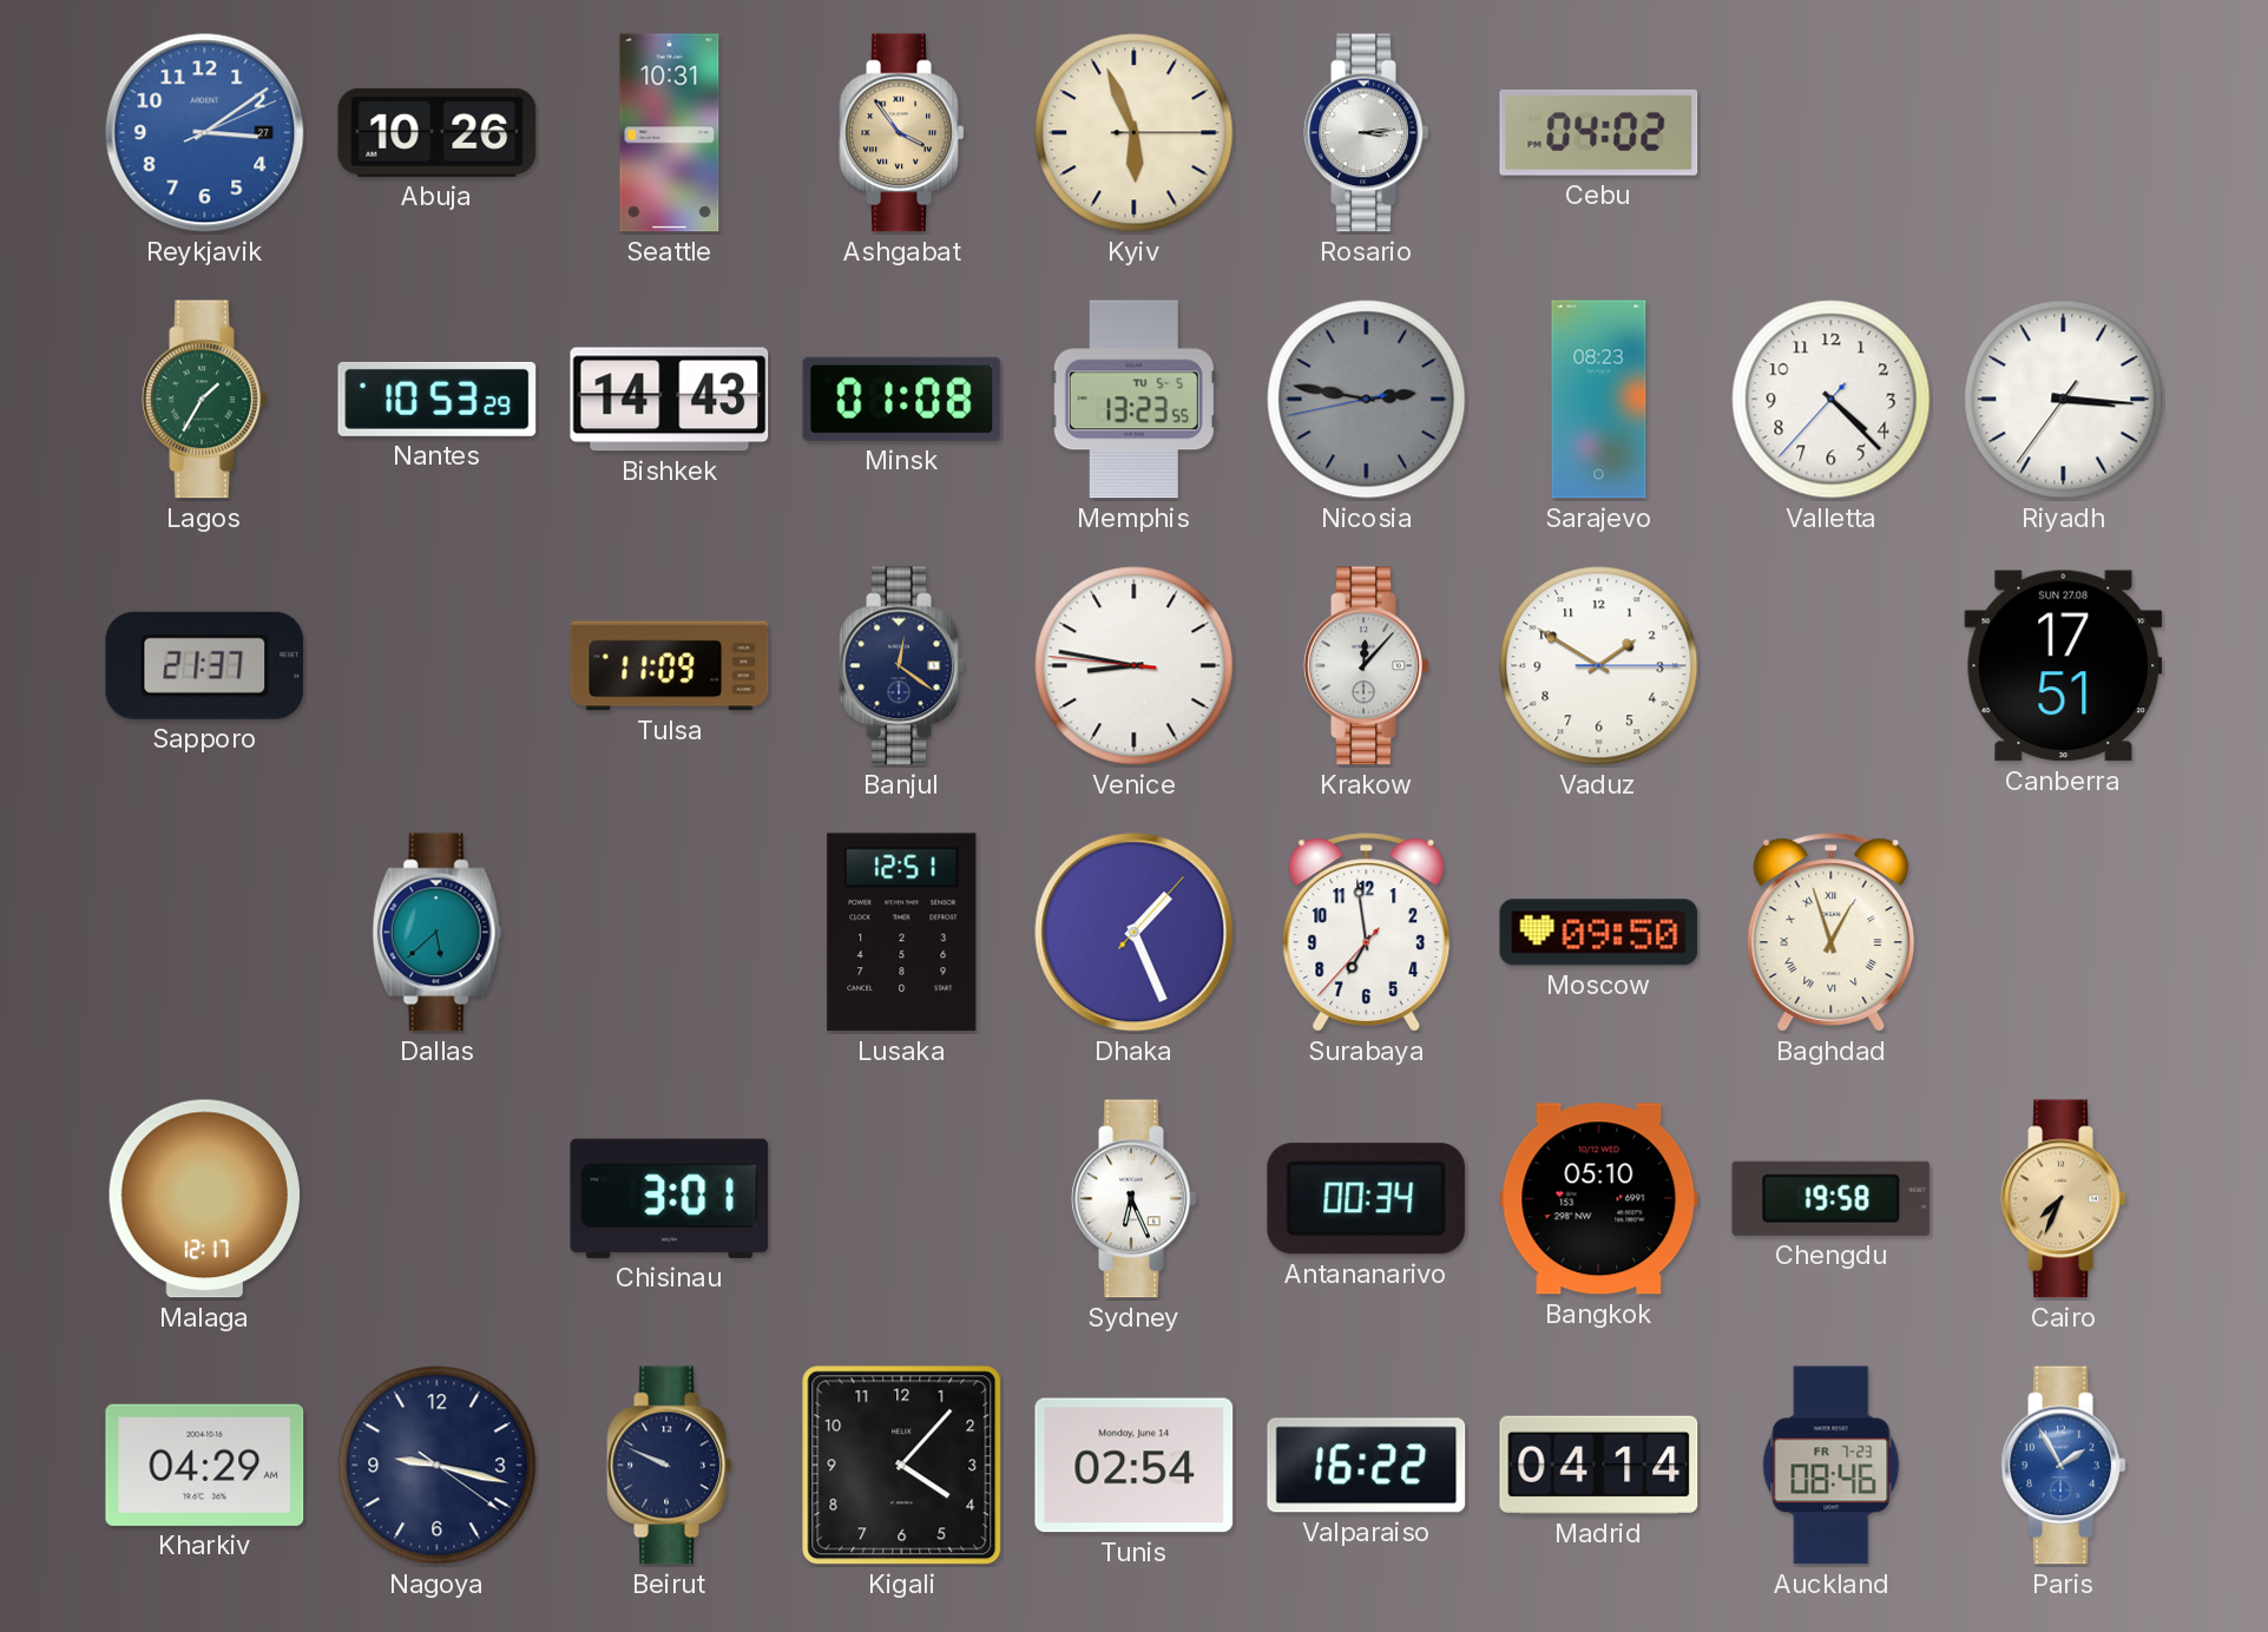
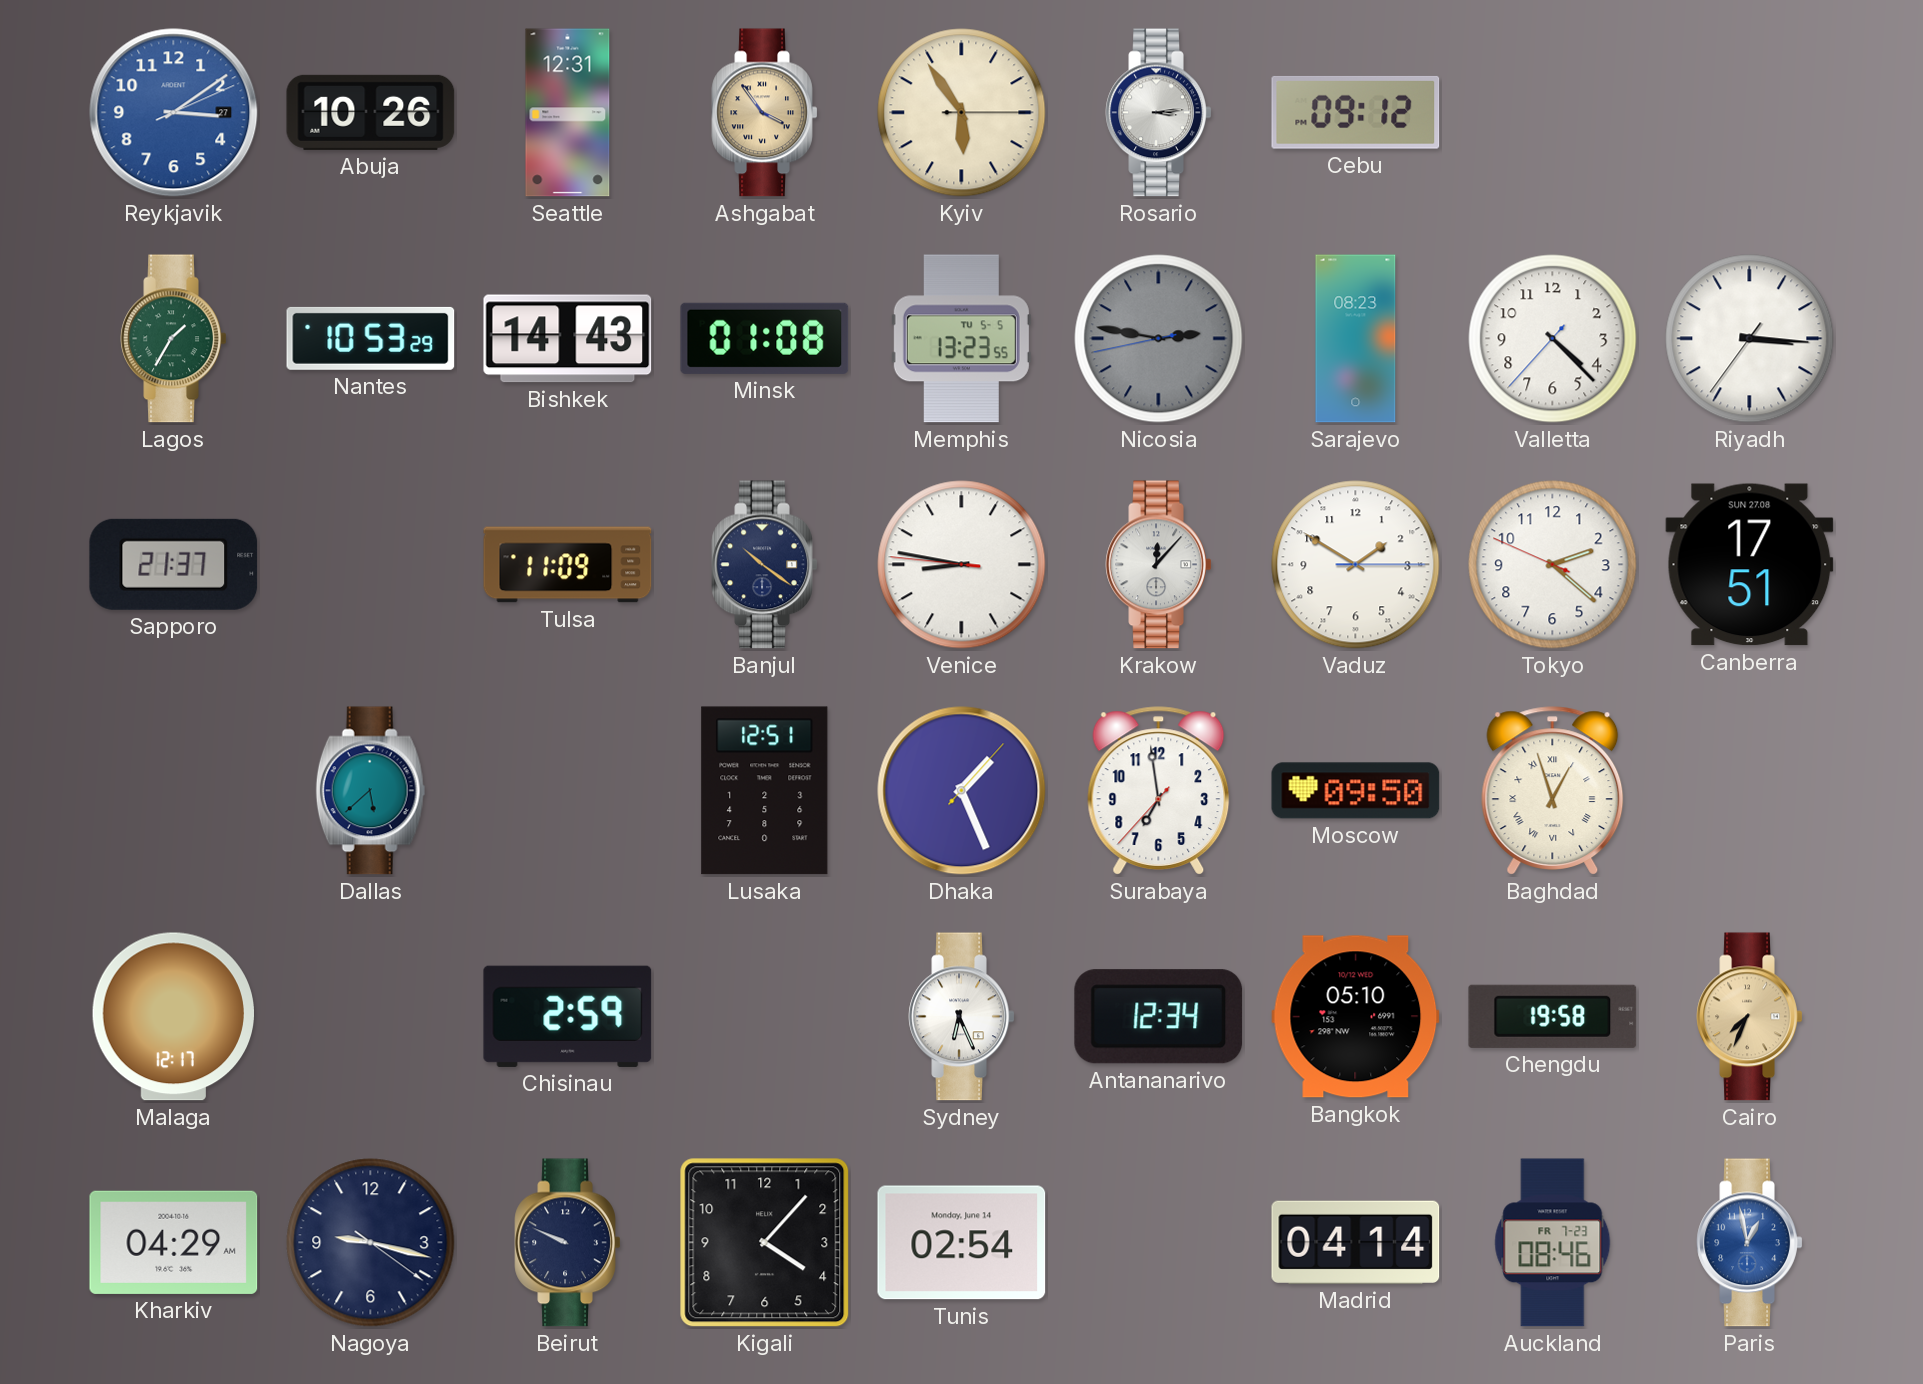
Seattle: 10:31 -> 12:31
Kyiv: 5:56 -> 5:54
Cebu: 04:02 -> 09:12
Banjul: 12:21 -> 10:21
Tokyo: none -> 2:21
Chisinau: 3:01 -> 2:59
Antananarivo: 00:34 -> 12:34
Valparaiso: 16:22 -> none
Paris: 1:55 -> 12:58
